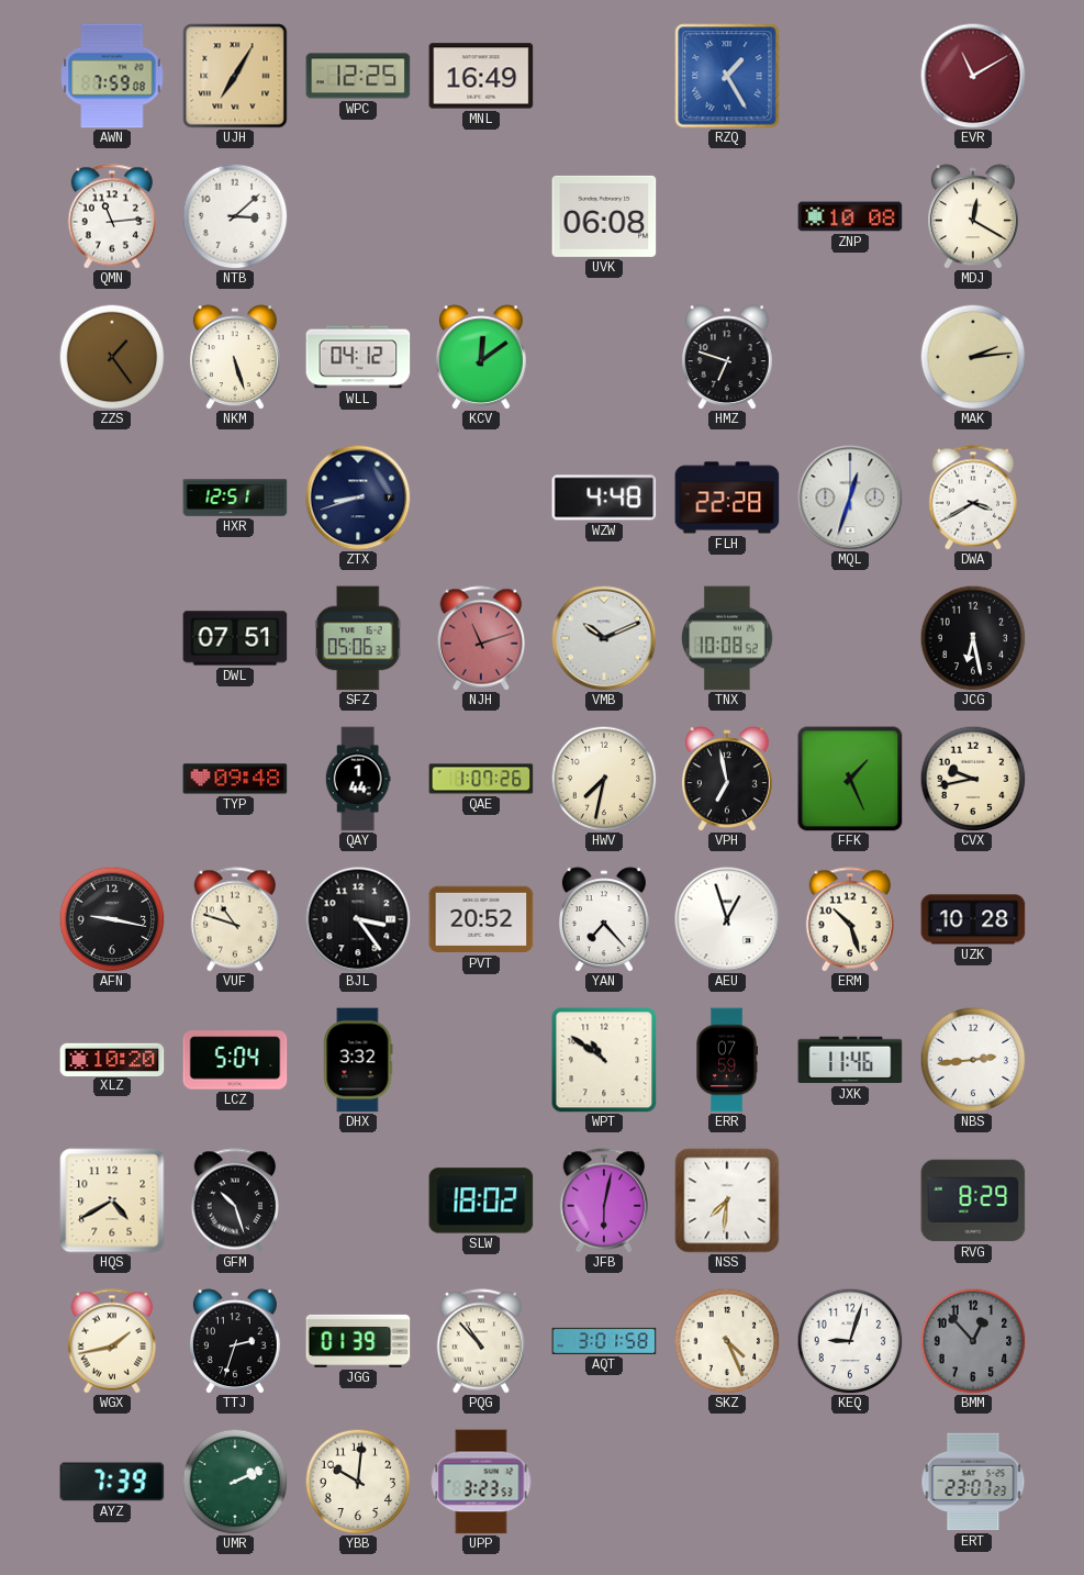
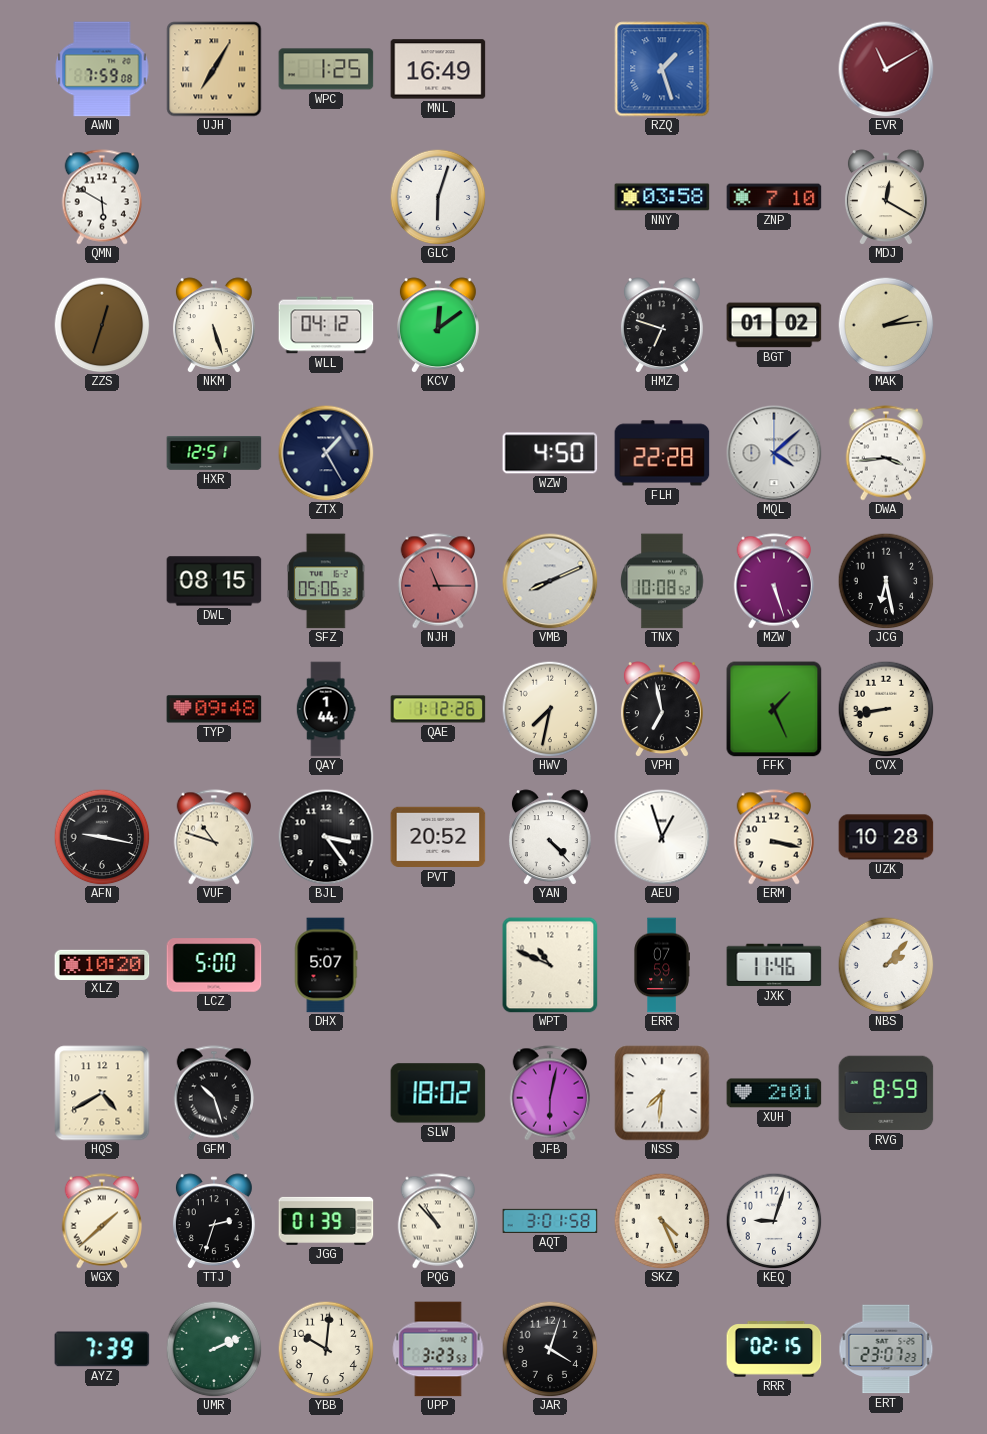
WPC: 12:25 -> 1:25
RZQ: 1:25 -> 1:27
QMN: 11:14 -> 5:50
NTB: 3:08 -> none
GLC: none -> 6:03
UVK: 06:08 -> none
NNY: none -> 03:58
ZNP: 10:08 -> 7:10
ZZS: 1:24 -> 12:33
BGT: none -> 01:02
ZTX: 8:42 -> 1:25
WZW: 4:48 -> 4:50
MQL: 12:33 -> 4:08
DWA: 3:40 -> 3:44
DWL: 07:51 -> 08:15
NJH: 11:12 -> 11:15
VMB: 10:11 -> 8:11
MZW: none -> 5:27
QAE: 1:07 -> 1:12
CVX: 9:43 -> 8:43
YAN: 7:23 -> 4:23
ERM: 10:27 -> 3:17
LCZ: 5:04 -> 5:00
DHX: 3:32 -> 5:07
WPT: 10:51 -> 10:49
NBS: 2:44 -> 2:07
XUH: none -> 2:01
RVG: 8:29 -> 8:59
WGX: 1:43 -> 1:38
BMM: 12:53 -> none
JAR: none -> 4:03
RRR: none -> 02:15
